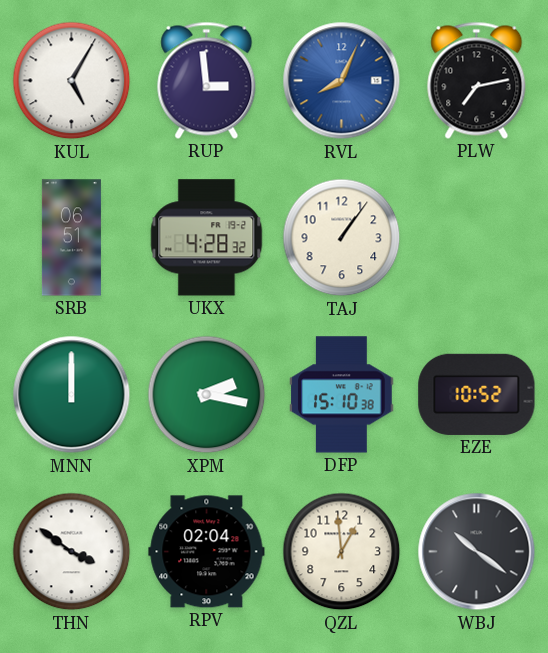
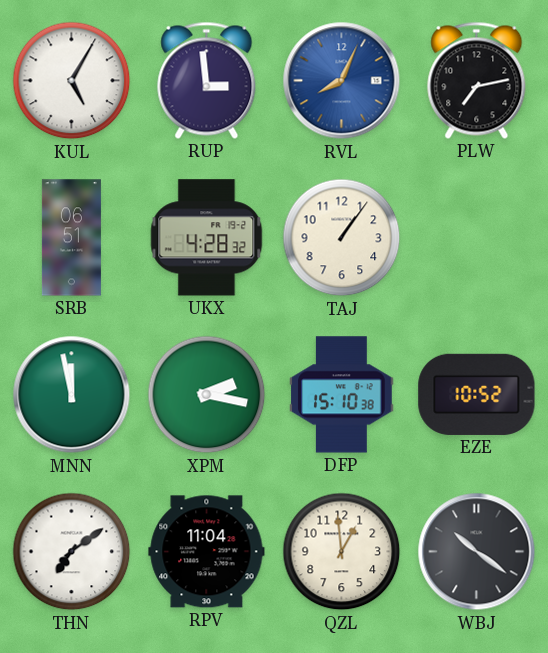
MNN: 12:00 -> 11:58
THN: 3:51 -> 7:09
RPV: 02:04 -> 11:04
